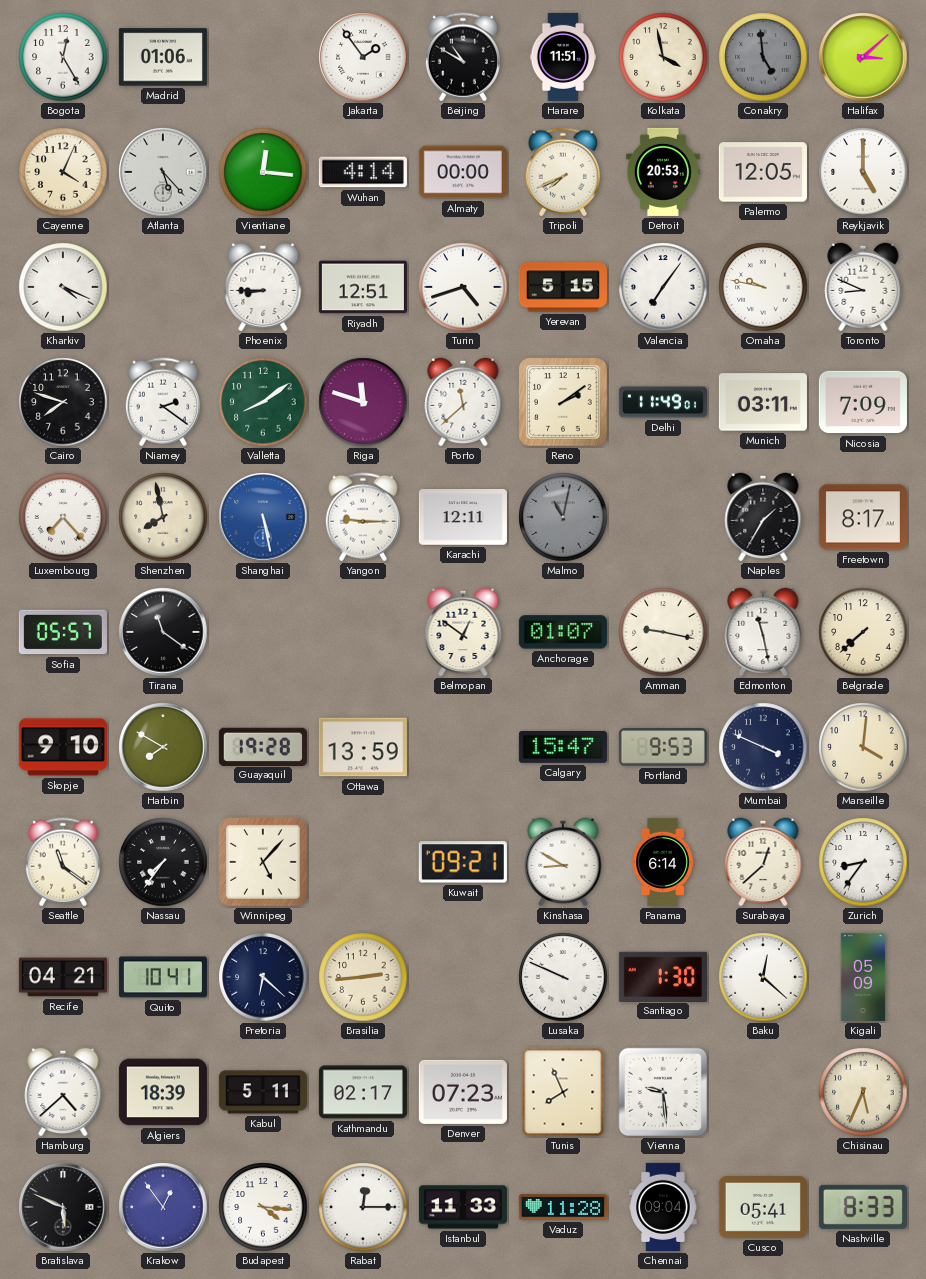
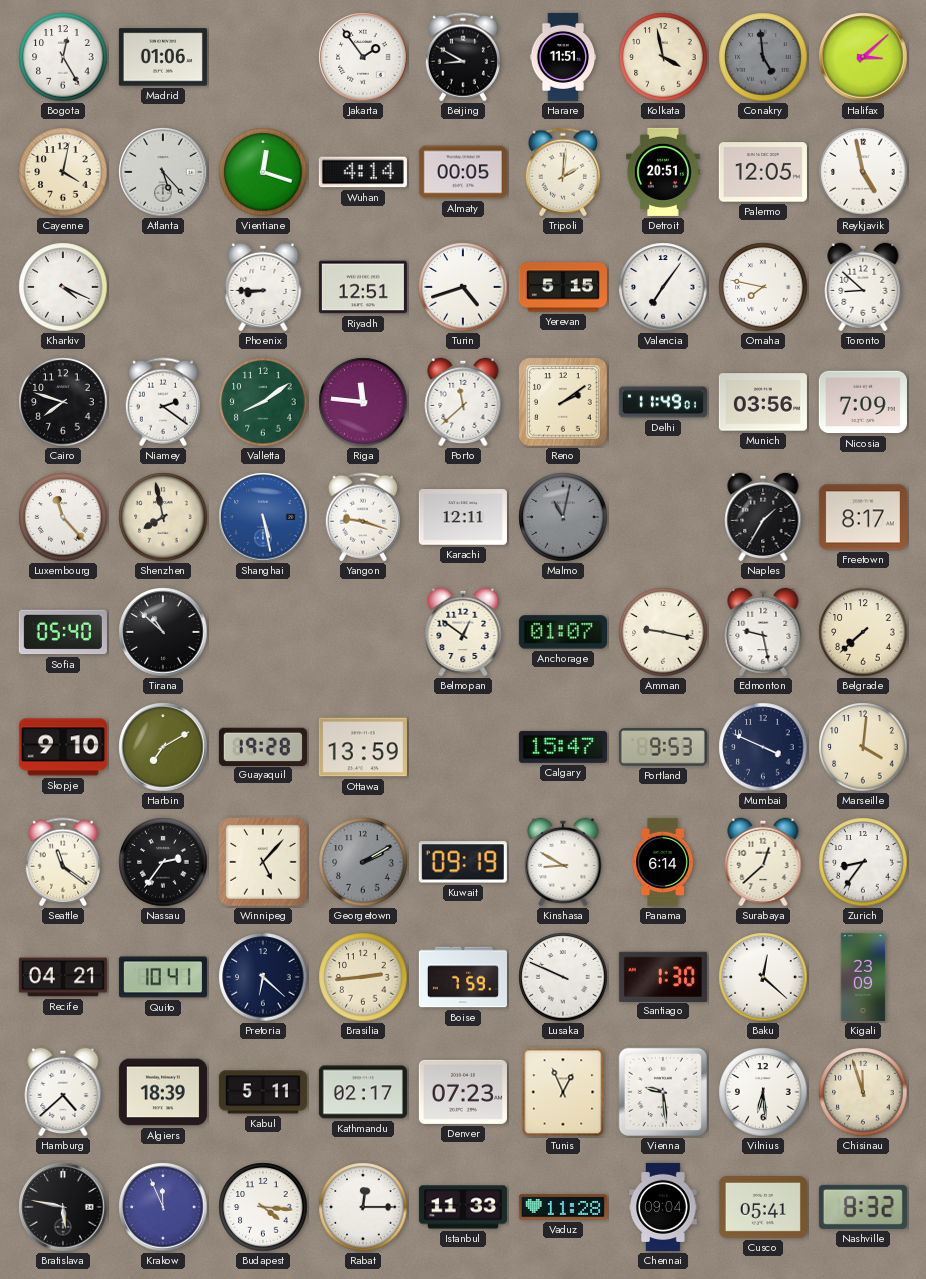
Beijing: 10:50 -> 8:50
Cayenne: 4:04 -> 4:02
Vientiane: 12:16 -> 12:18
Almaty: 00:00 -> 00:05
Tripoli: 7:41 -> 2:01
Detroit: 20:53 -> 20:51
Reykjavik: 5:00 -> 4:58
Omaha: 9:47 -> 7:47
Toronto: 8:49 -> 8:52
Riga: 11:48 -> 11:46
Munich: 03:11 -> 03:56
Luxembourg: 7:23 -> 11:23
Yangon: 9:15 -> 9:18
Sofia: 05:57 -> 05:40
Tirana: 11:21 -> 10:52
Edmonton: 11:28 -> 9:28
Harbin: 7:50 -> 7:10
Nassau: 7:36 -> 2:36
Georgetown: none -> 2:10
Kuwait: 09:21 -> 09:19
Boise: none -> 7:59
Kigali: 05:09 -> 23:09
Tunis: 7:56 -> 12:56
Vilnius: none -> 6:29
Chisinau: 5:34 -> 11:57
Bratislava: 5:49 -> 5:47
Krakow: 12:54 -> 11:56
Nashville: 8:33 -> 8:32
